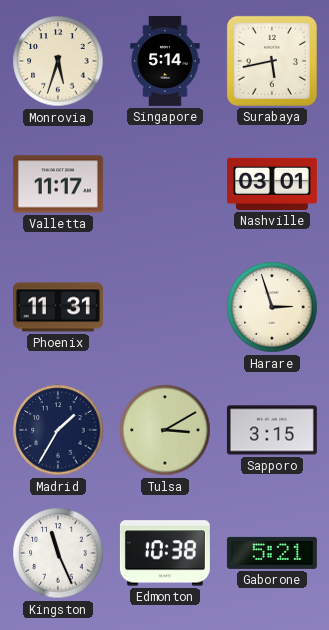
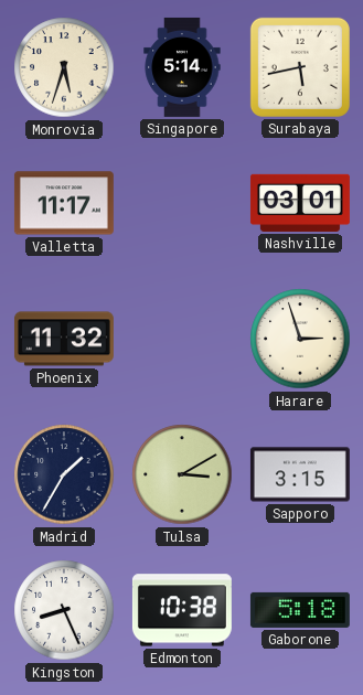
Phoenix: 11:31 -> 11:32
Kingston: 11:26 -> 8:26
Gaborone: 5:21 -> 5:18
